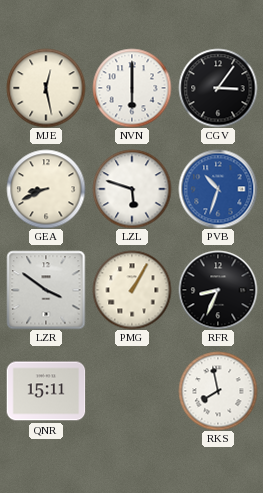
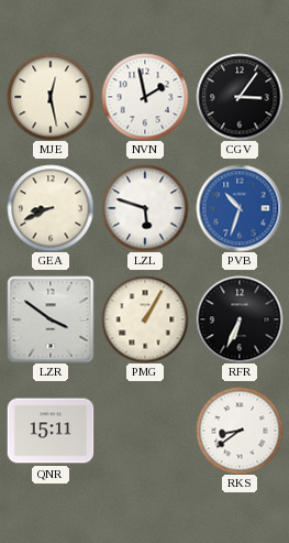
NVN: 6:00 -> 1:58
RFR: 8:34 -> 6:34
RKS: 7:58 -> 8:39
